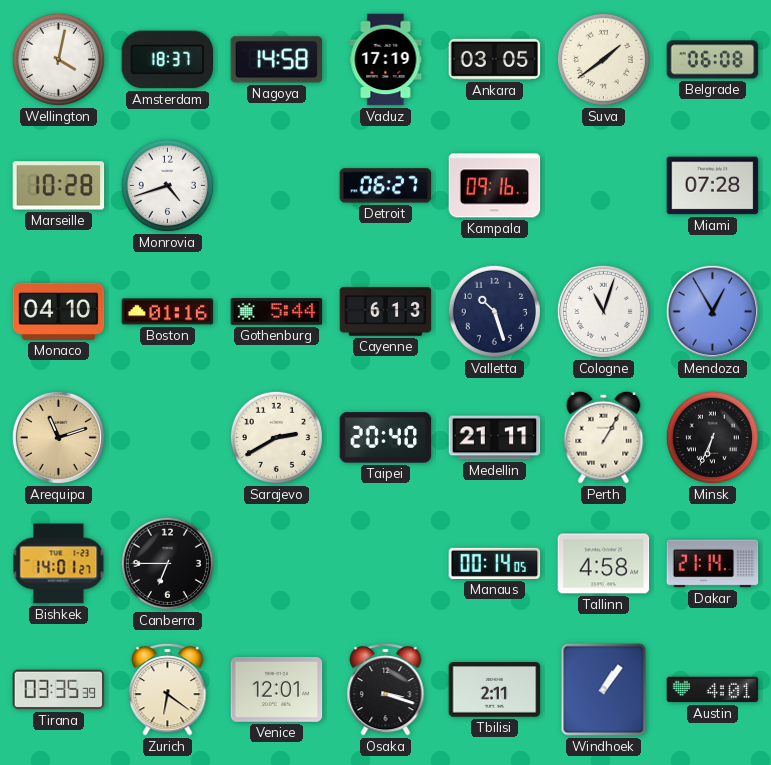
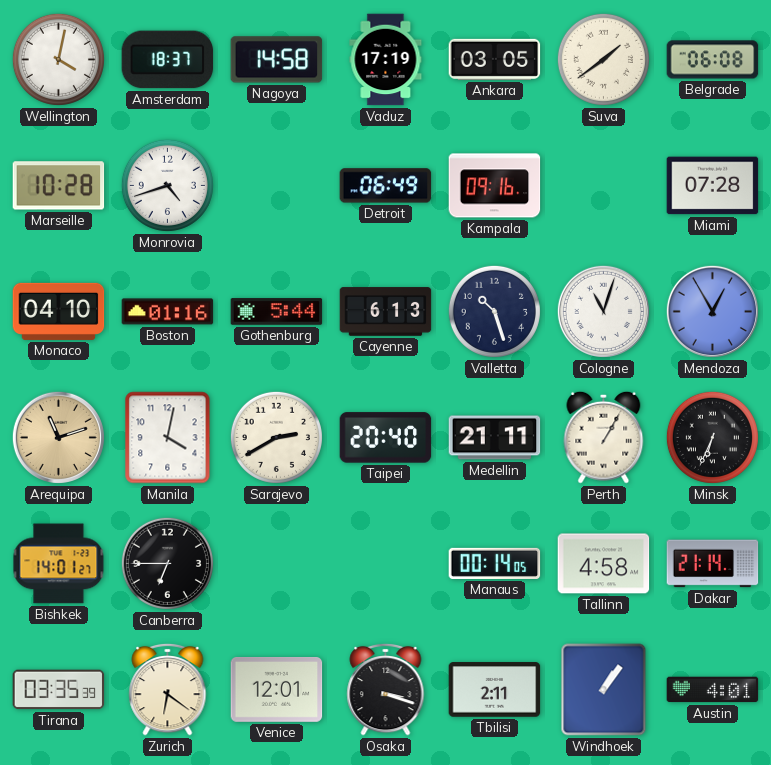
Detroit: 06:27 -> 06:49
Manila: none -> 4:02
